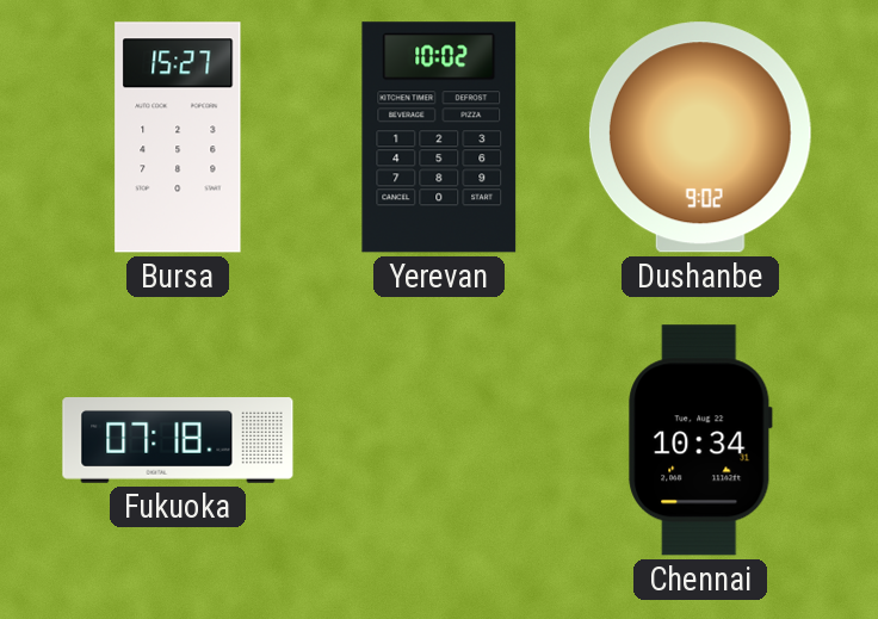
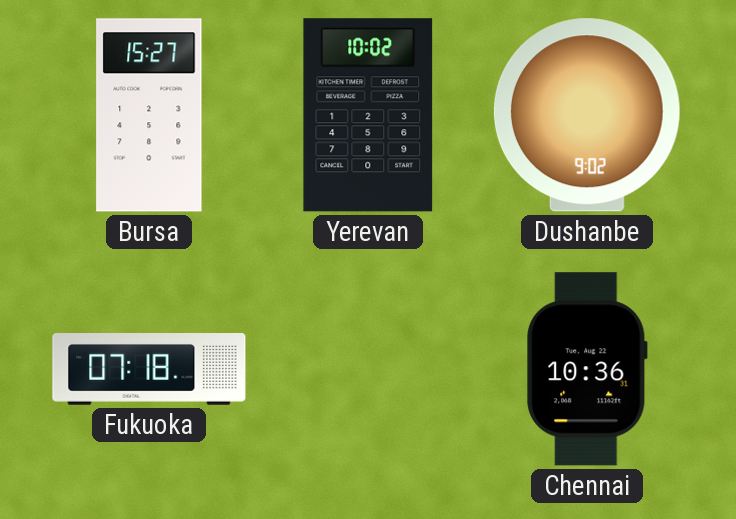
Chennai: 10:34 -> 10:36
